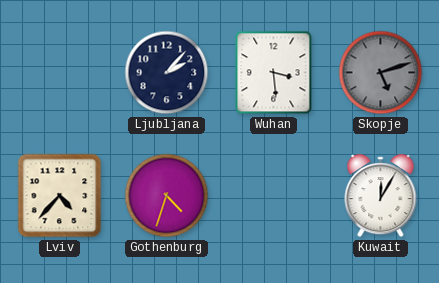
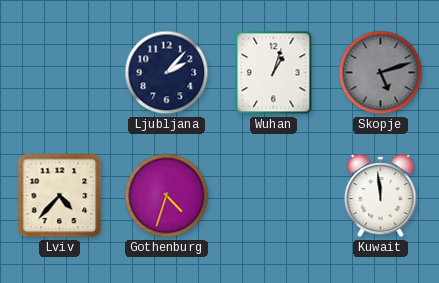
Wuhan: 3:29 -> 1:03
Kuwait: 12:05 -> 11:59
